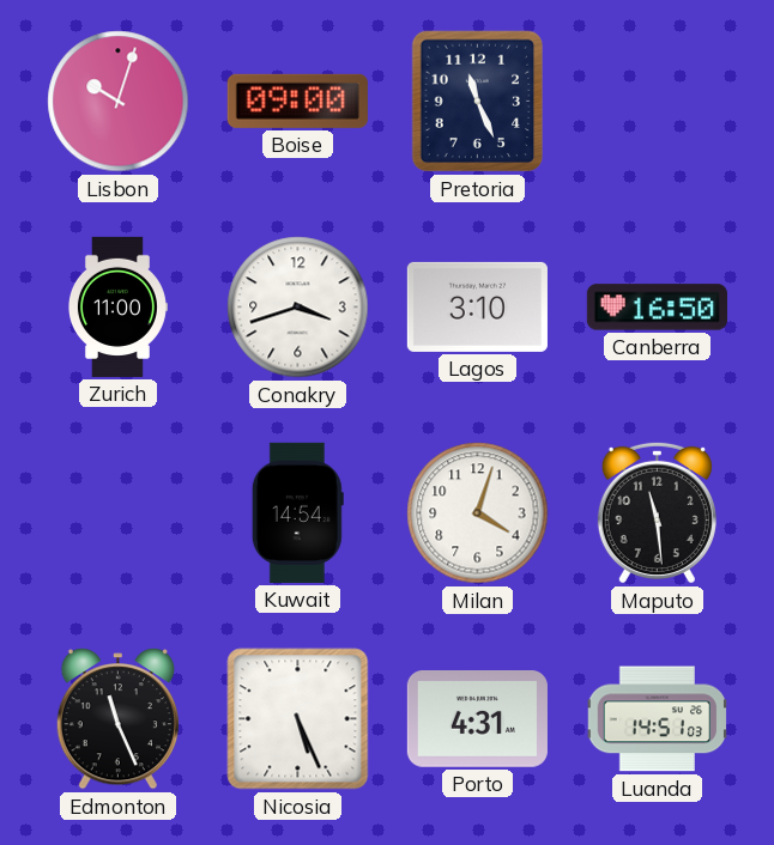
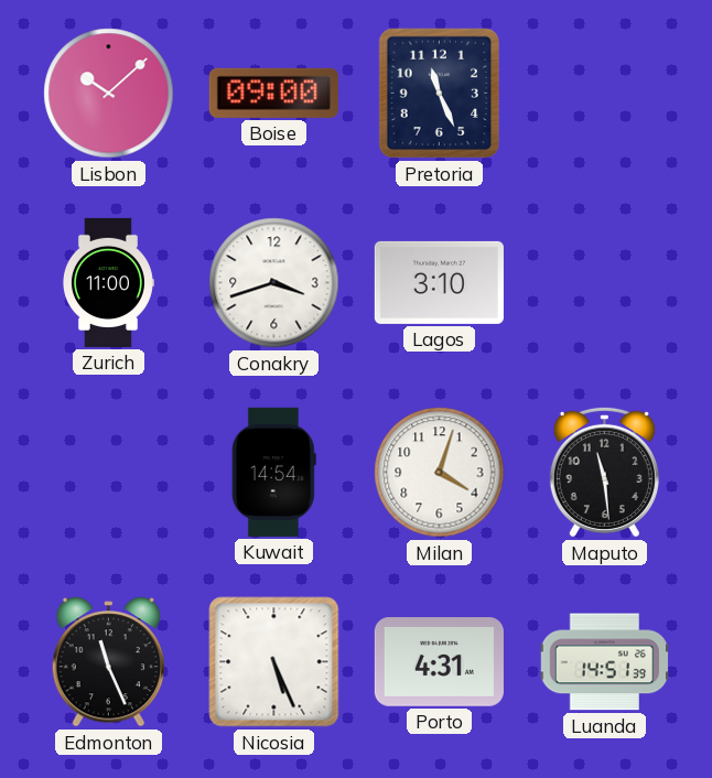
Lisbon: 10:03 -> 10:08
Canberra: 16:50 -> none
Luanda: 14:51:03 -> 14:51:39
